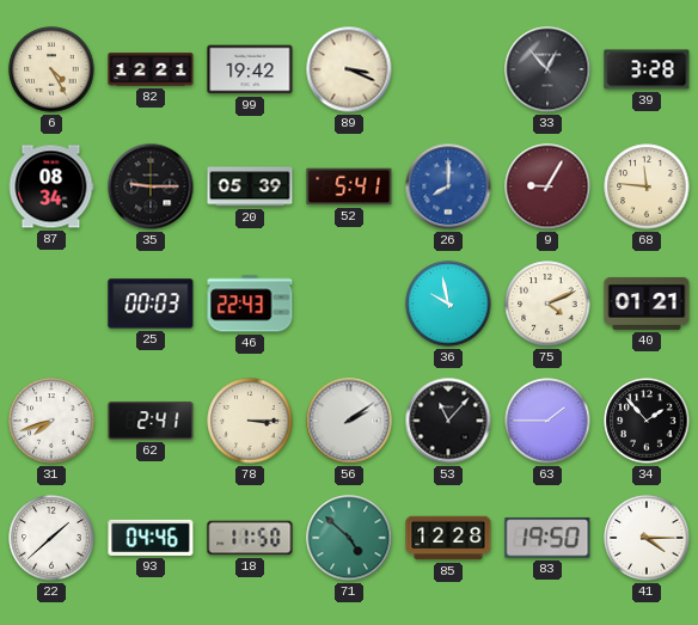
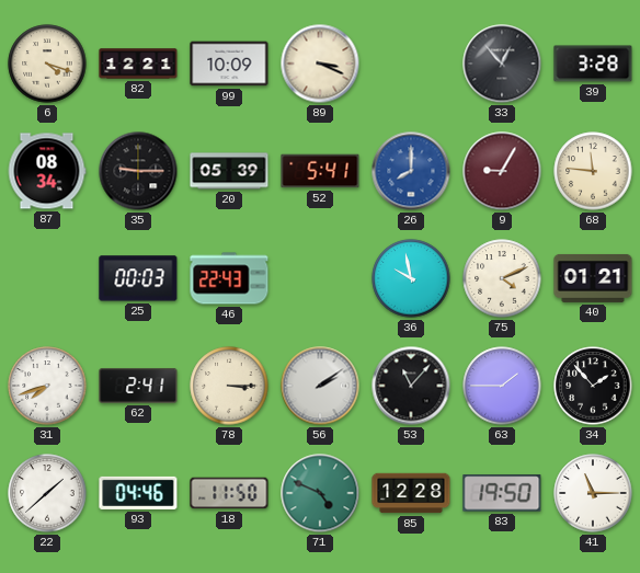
6: 4:25 -> 4:18
99: 19:42 -> 10:09
71: 4:52 -> 4:49
41: 4:15 -> 11:15
